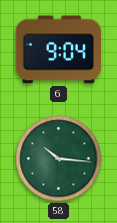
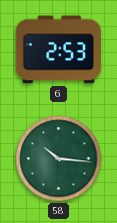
6: 9:04 -> 2:53
